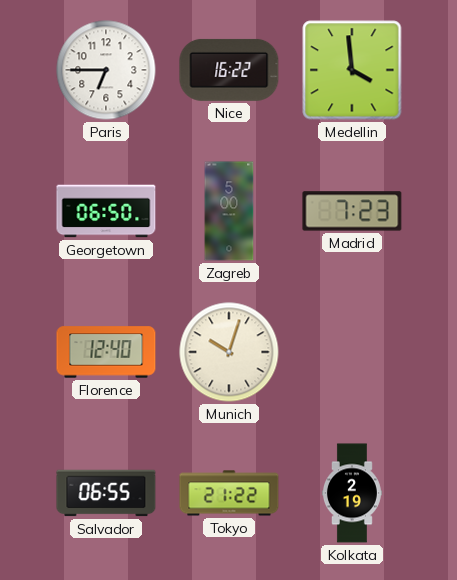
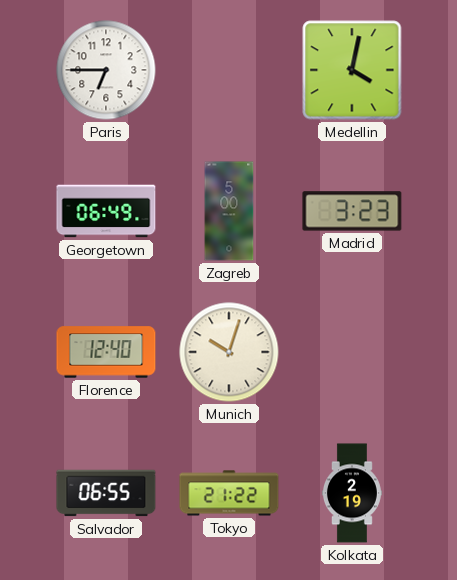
Nice: 16:22 -> none
Medellin: 3:59 -> 4:02
Georgetown: 06:50 -> 06:49
Madrid: 7:23 -> 3:23
